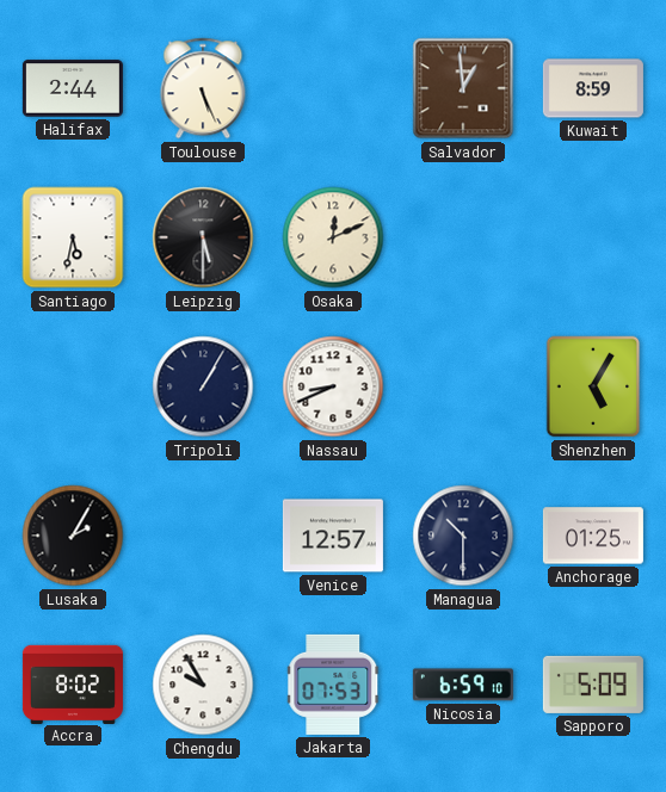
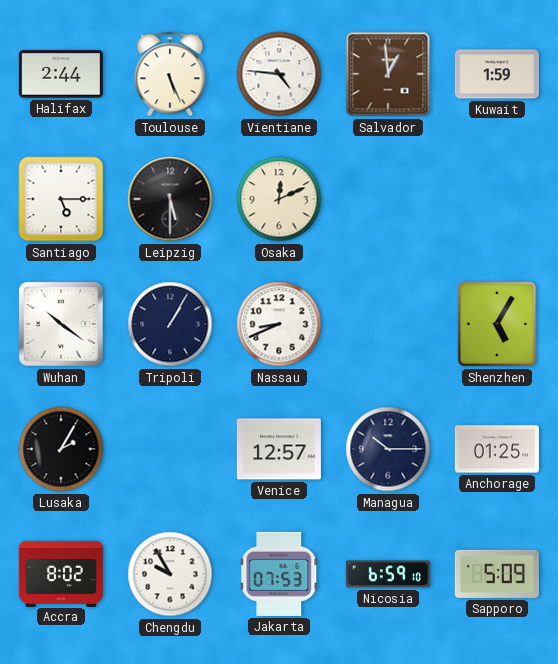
Vientiane: none -> 4:46
Kuwait: 8:59 -> 1:59
Santiago: 5:32 -> 5:15
Wuhan: none -> 10:21
Managua: 10:30 -> 10:15
